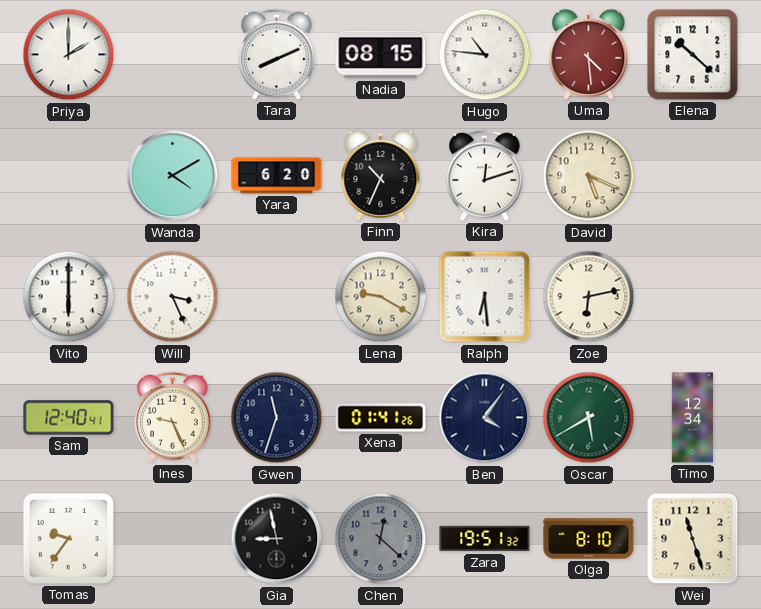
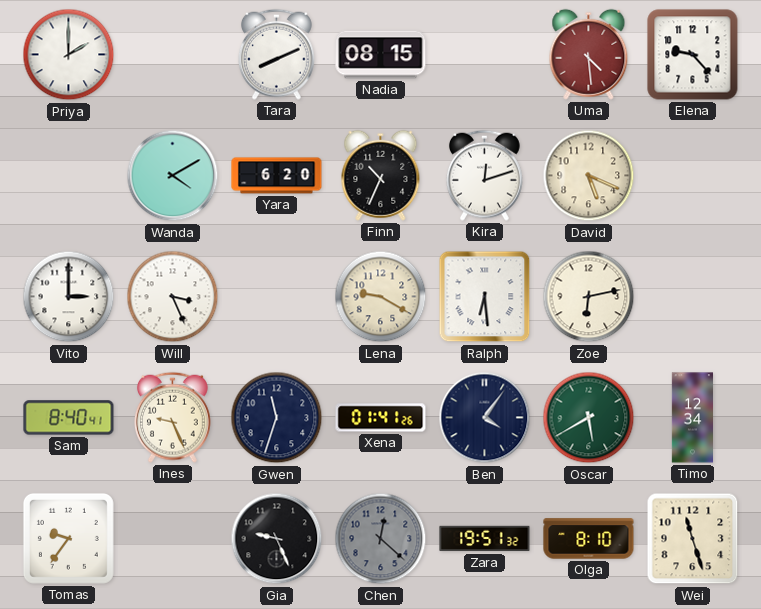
Hugo: 10:46 -> none
Elena: 10:22 -> 9:23
Vito: 6:00 -> 3:00
Sam: 12:40 -> 8:40
Gia: 8:58 -> 9:26
